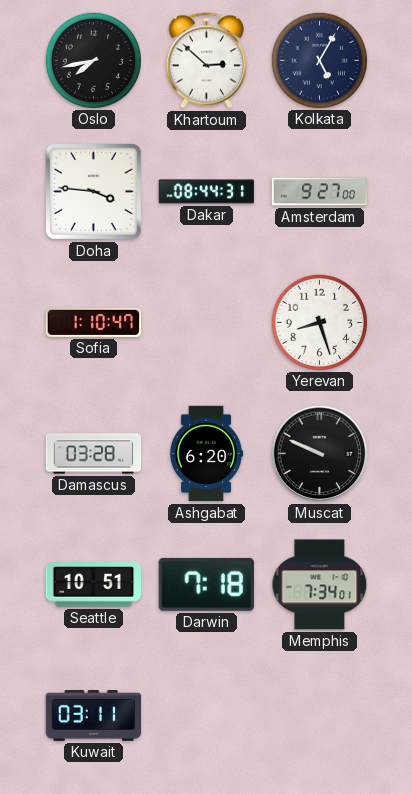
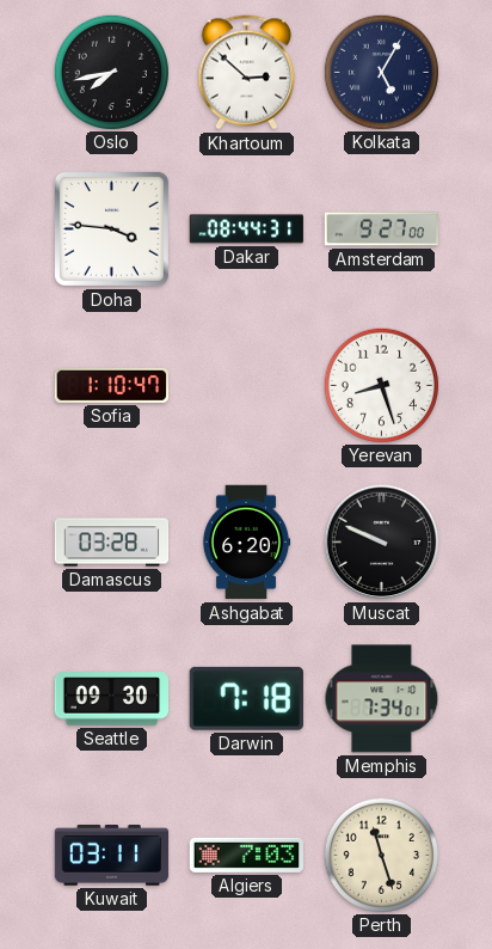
Seattle: 10:51 -> 09:30
Algiers: none -> 7:03
Perth: none -> 11:27
